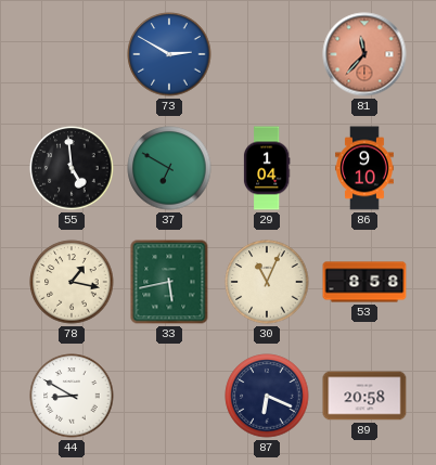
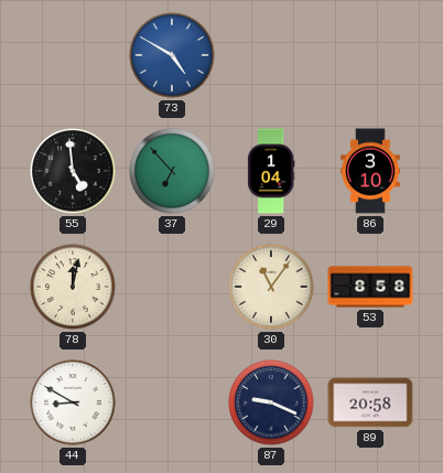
73: 2:50 -> 4:50
81: 11:37 -> none
37: 6:50 -> 6:53
86: 9:10 -> 3:10
78: 1:17 -> 12:02
33: 5:43 -> none
30: 11:04 -> 11:06
87: 6:19 -> 9:19
